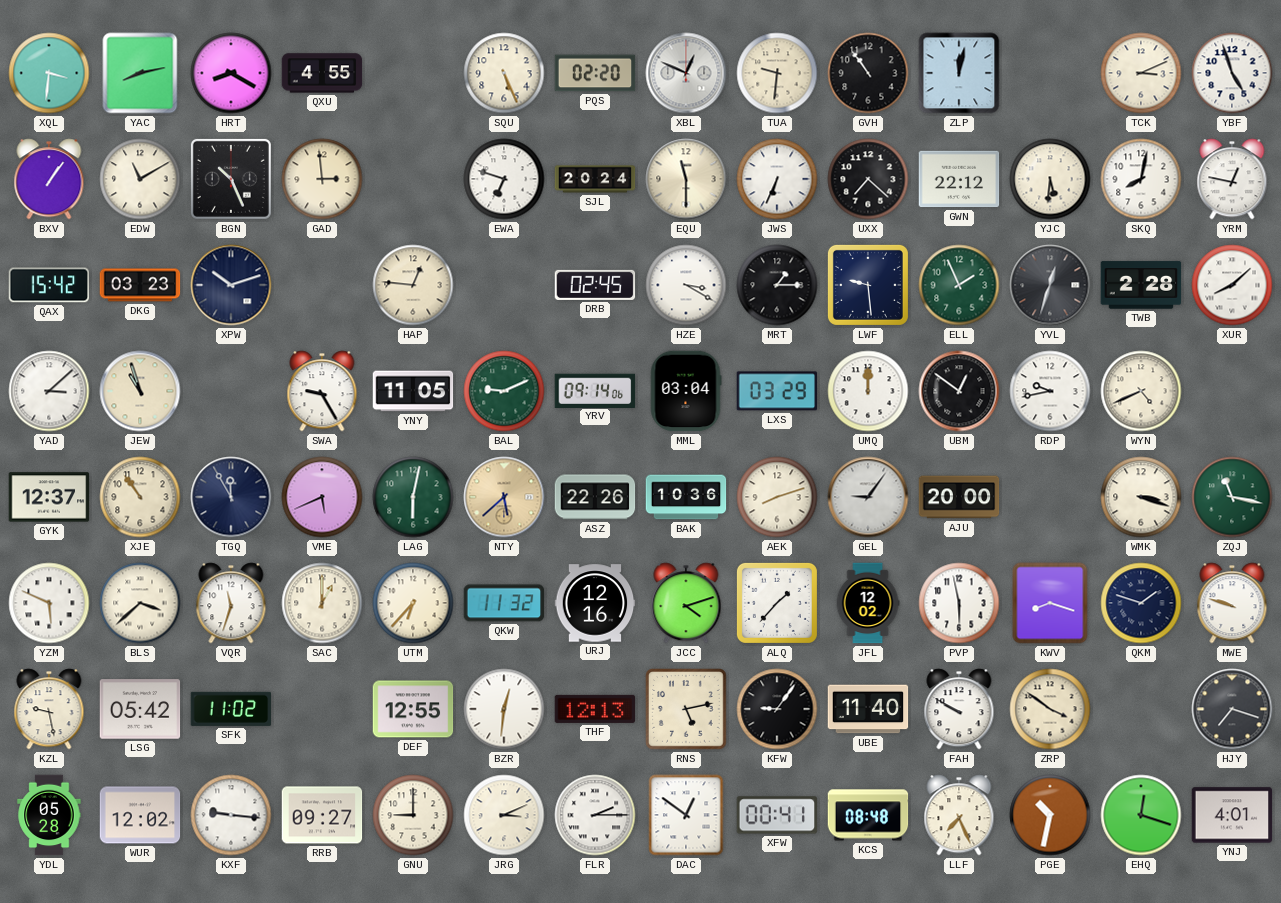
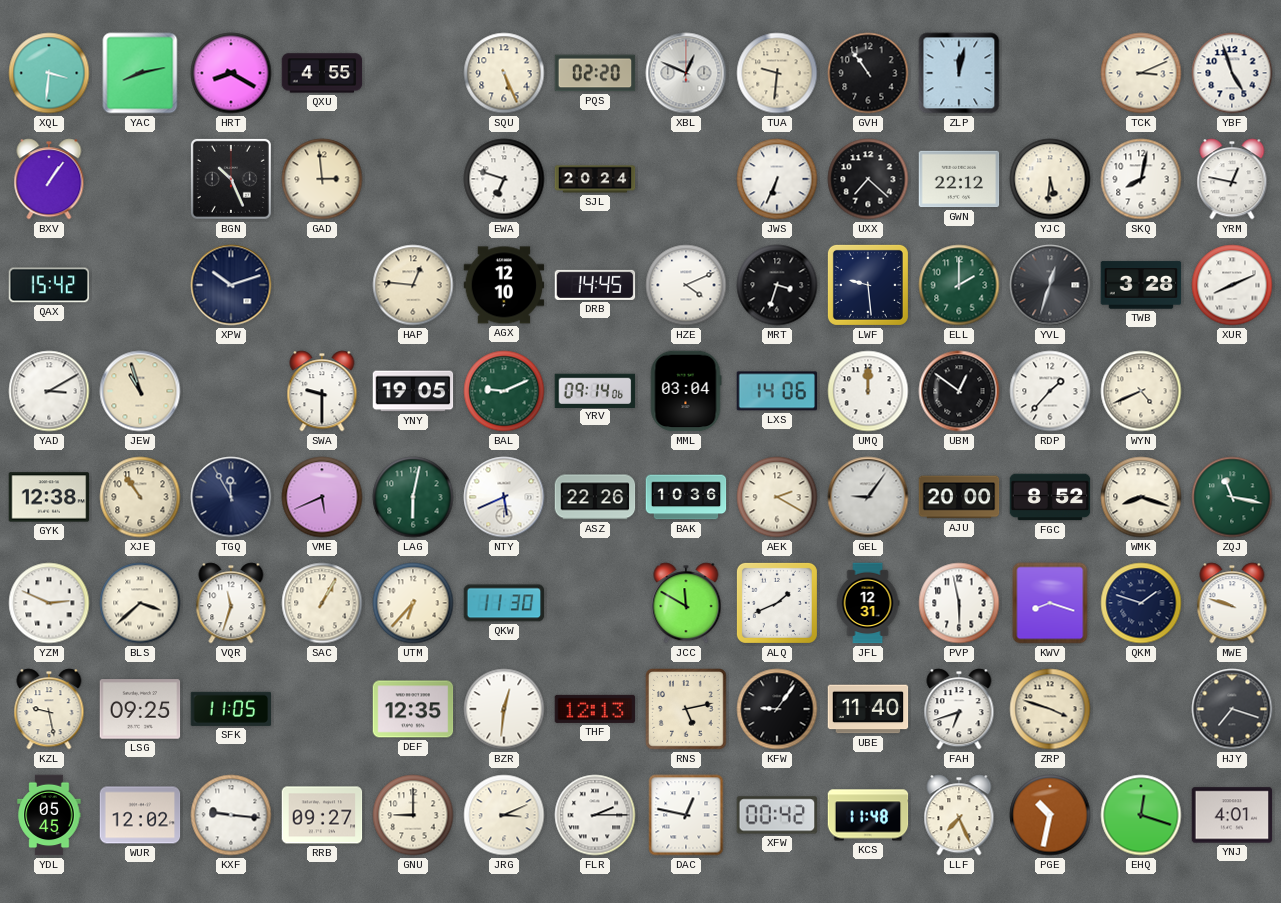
EDW: 11:10 -> none
EQU: 11:30 -> none
DKG: 03:23 -> none
AGX: none -> 12:10
DRB: 02:45 -> 14:45
HZE: 3:20 -> 4:11
MRT: 1:15 -> 3:33
ELL: 1:56 -> 2:00
TWB: 2:28 -> 3:28
XUR: 8:08 -> 8:11
YAD: 3:08 -> 3:10
SWA: 9:25 -> 9:30
YNY: 11:05 -> 19:05
LXS: 03:29 -> 14:06
RDP: 9:43 -> 1:37
GYK: 12:37 -> 12:38
NTY: 5:38 -> 5:41
NTY dial: champagne -> white
AEK: 8:12 -> 2:20
FGC: none -> 8:52
WMK: 3:18 -> 8:18
YZM: 5:49 -> 2:49
SAC: 1:00 -> 1:05
QKW: 11:32 -> 11:30
URJ: 12:16 -> none
JCC: 4:12 -> 11:50
ALQ: 1:37 -> 1:41
JFL: 12:02 -> 12:31
LSG: 05:42 -> 09:25
SFK: 11:02 -> 11:05
DEF: 12:55 -> 12:35
FAH: 9:50 -> 6:42
ZRP: 3:51 -> 3:48
YDL: 05:28 -> 05:45
DAC: 12:51 -> 12:47
XFW: 00:41 -> 00:42
KCS: 08:48 -> 11:48
